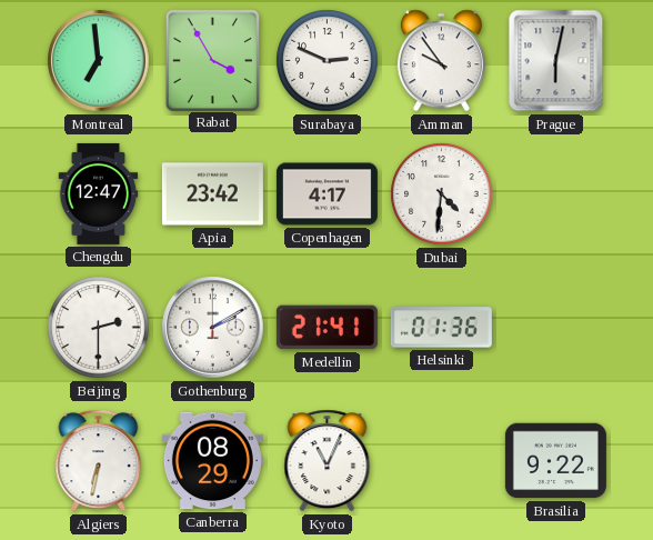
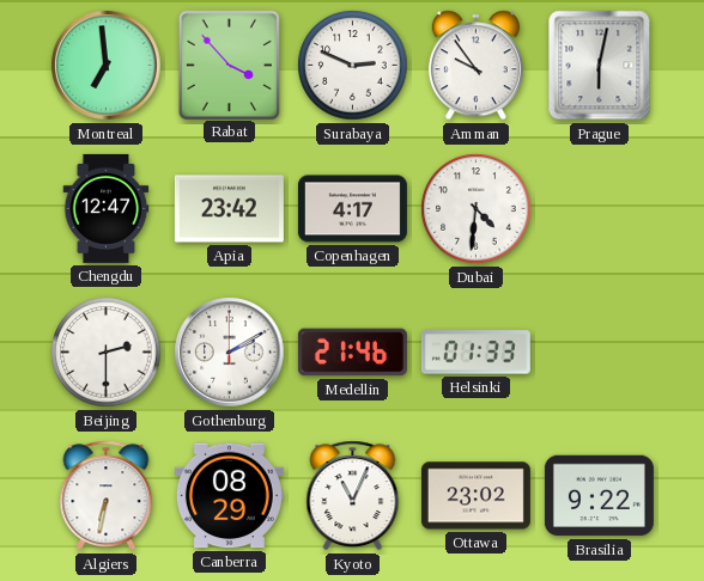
Rabat: 3:55 -> 3:53
Medellin: 21:41 -> 21:46
Helsinki: 01:36 -> 01:33
Ottawa: none -> 23:02
